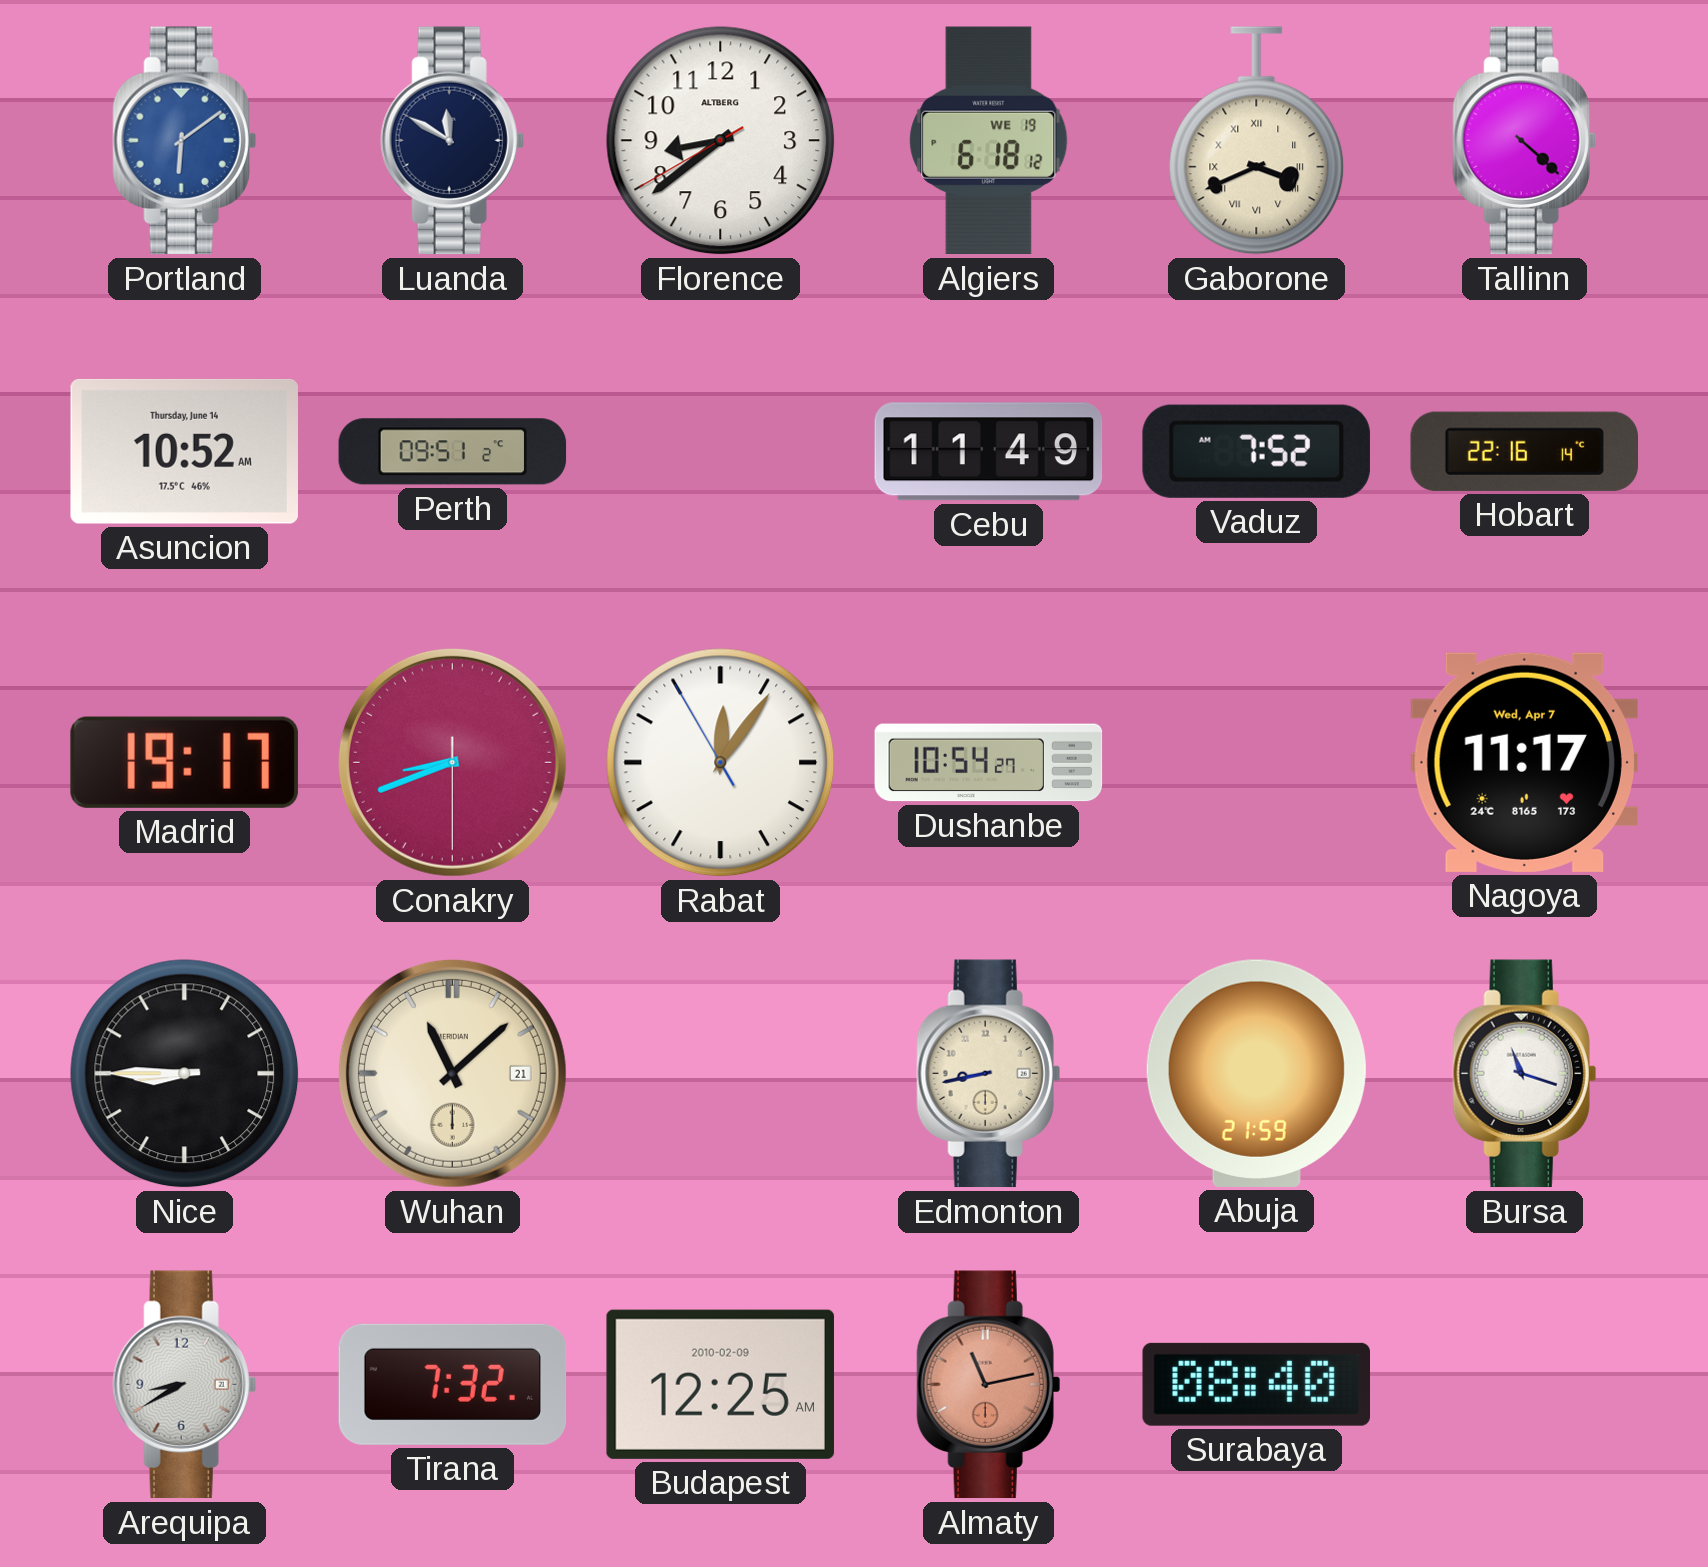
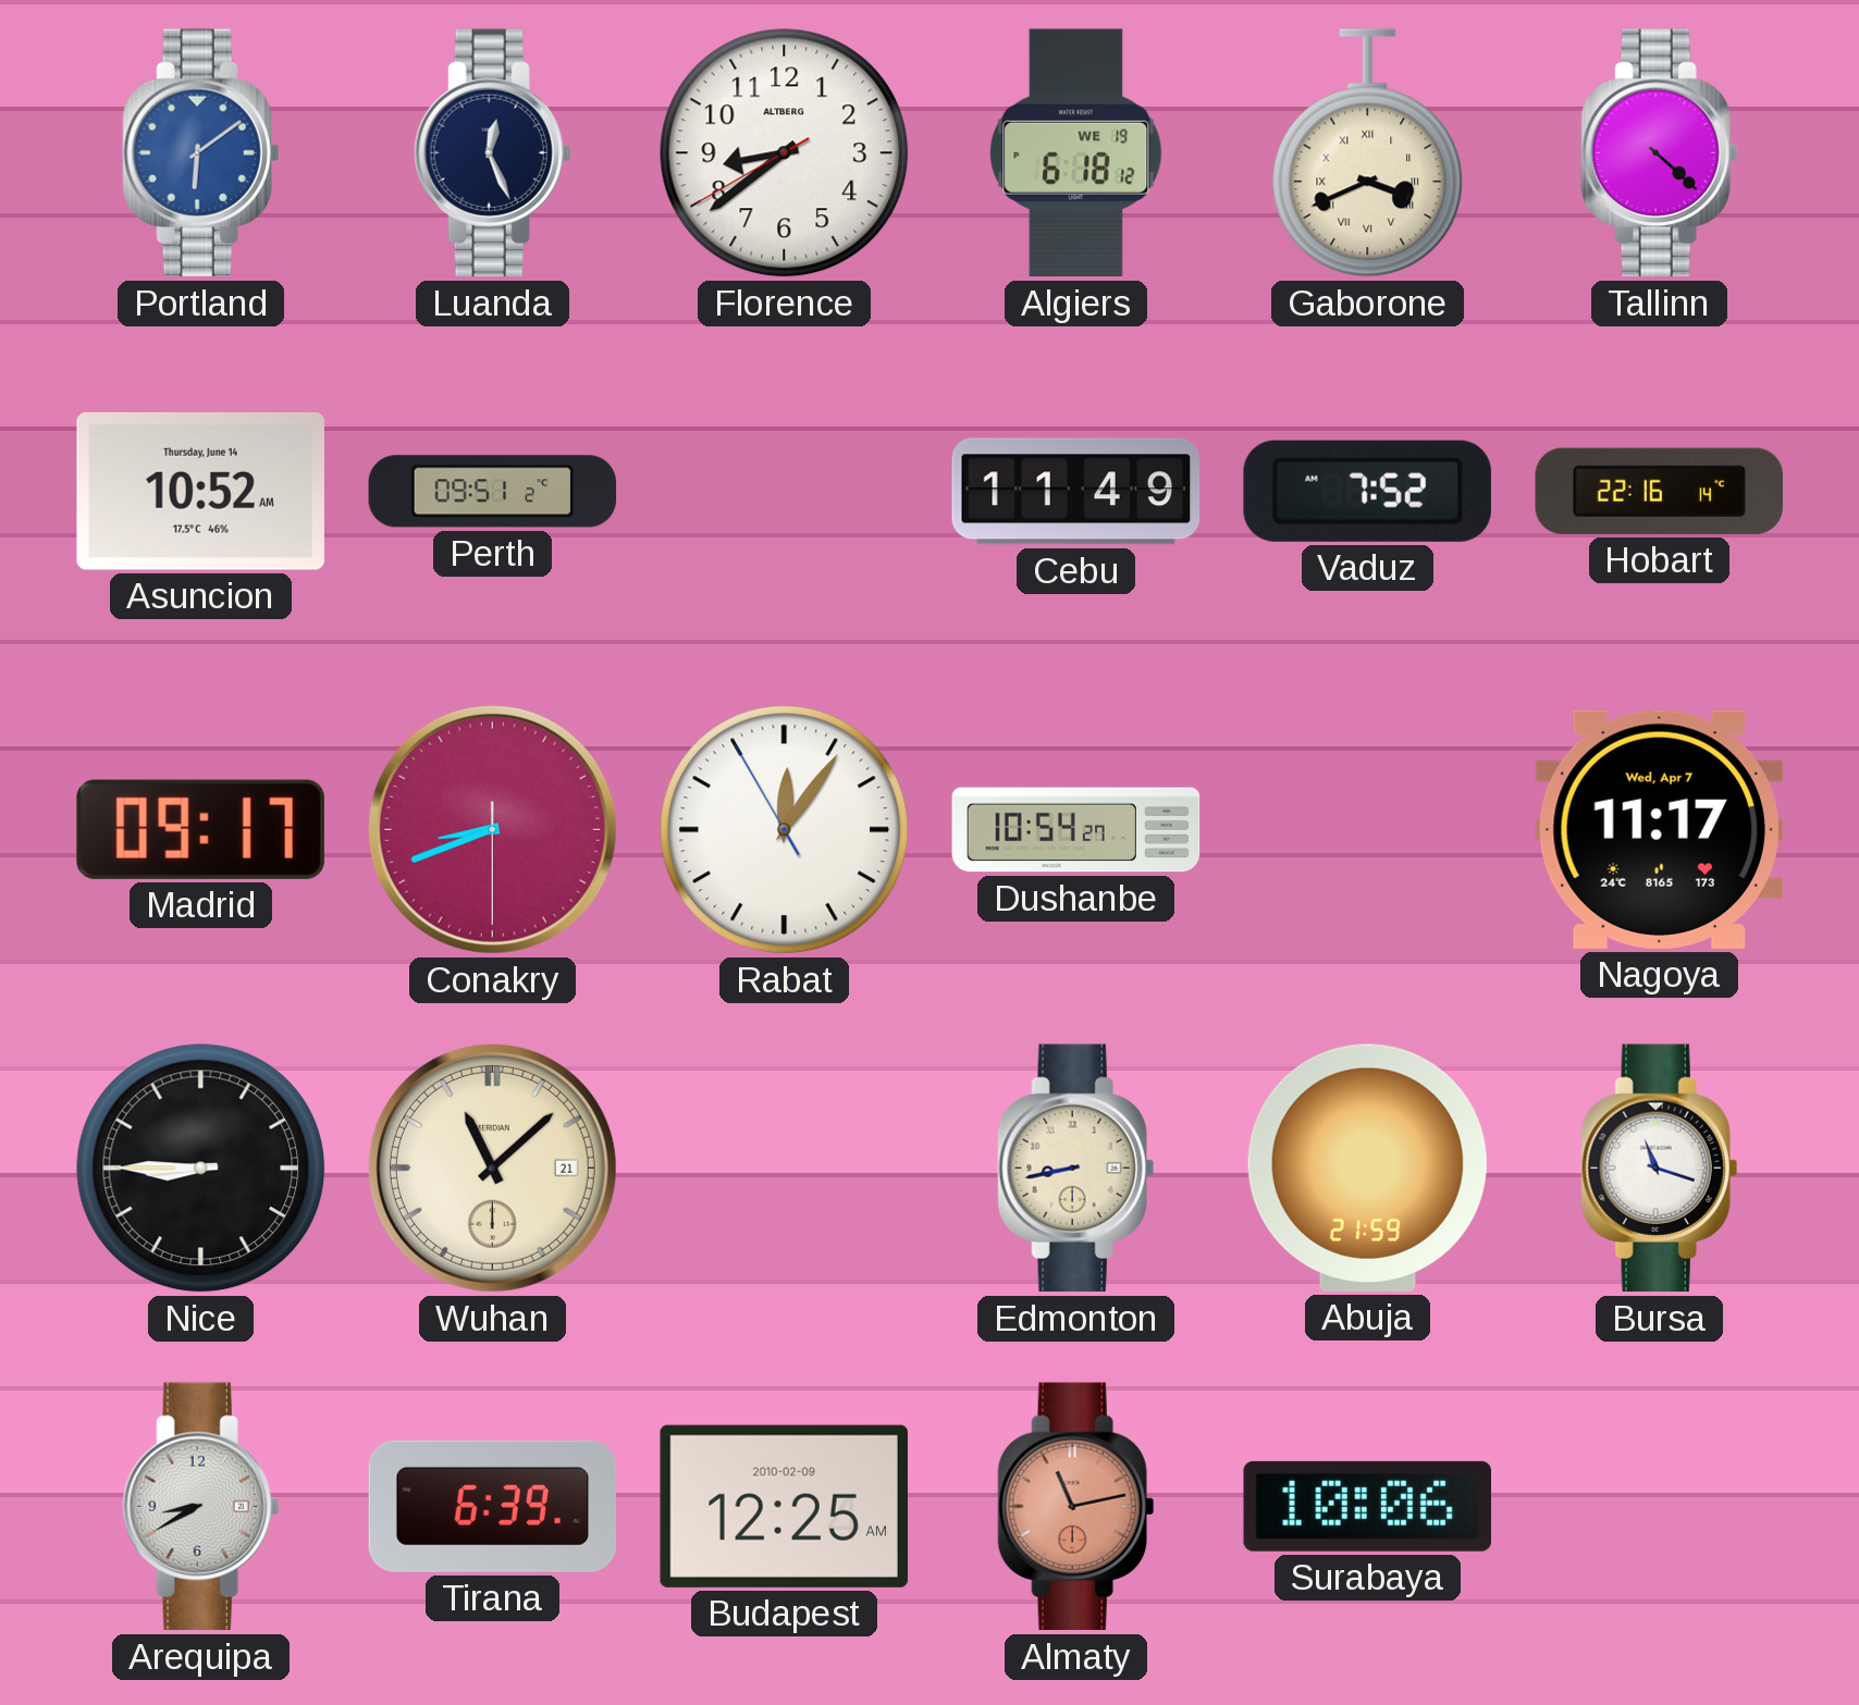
Luanda: 11:50 -> 12:26
Madrid: 19:17 -> 09:17
Tirana: 7:32 -> 6:39
Surabaya: 08:40 -> 10:06
